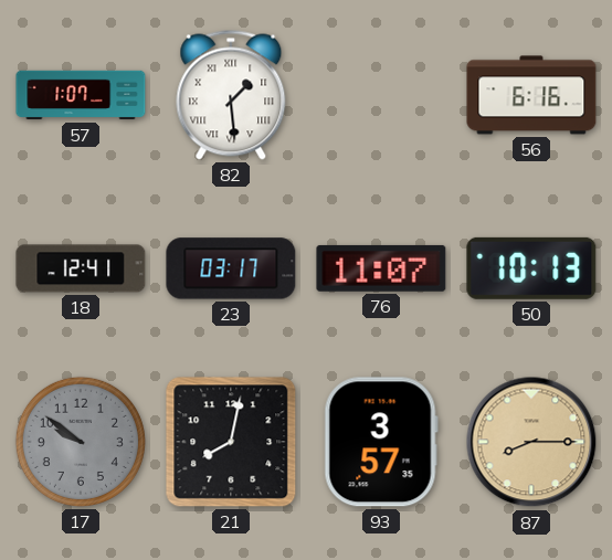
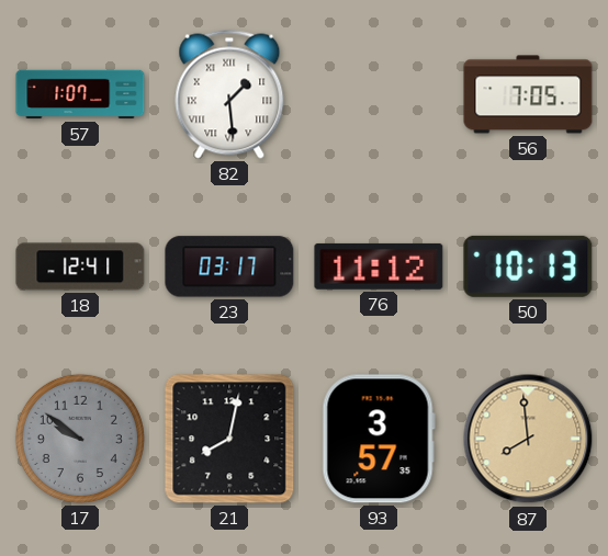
56: 6:16 -> 7:05
76: 11:07 -> 11:12
87: 8:15 -> 7:59
